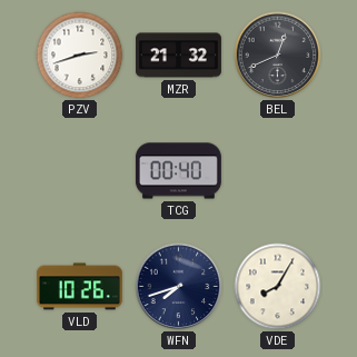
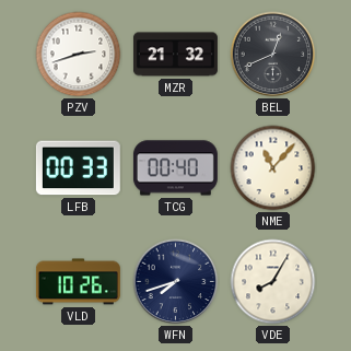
LFB: none -> 00:33
NME: none -> 11:07
